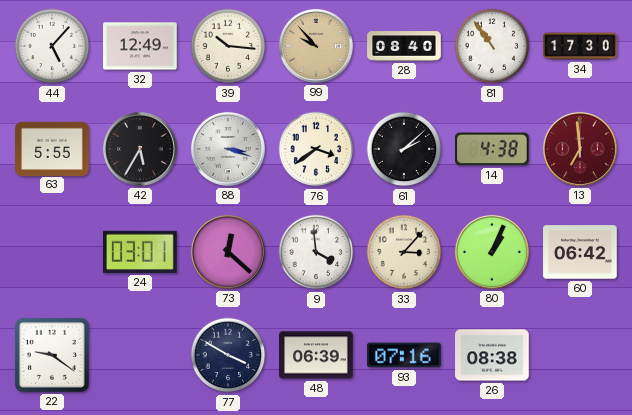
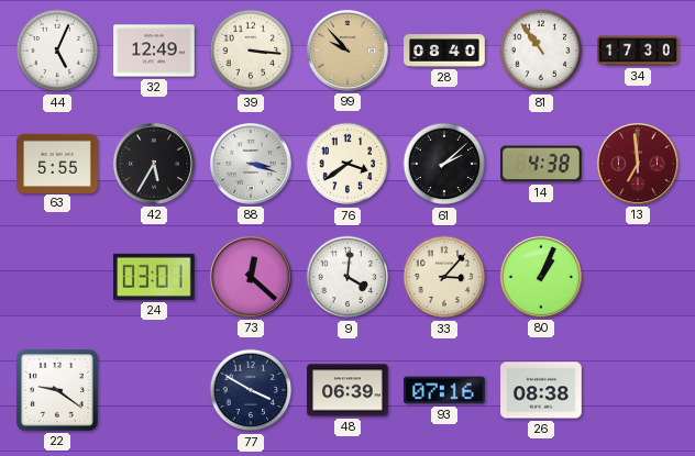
44: 5:07 -> 5:04
39: 10:16 -> 3:16
9: 3:59 -> 4:01
60: 06:42 -> none
